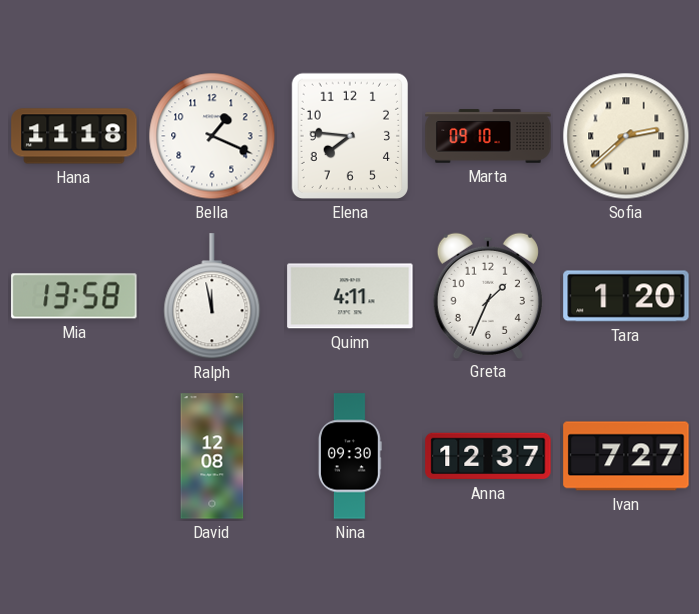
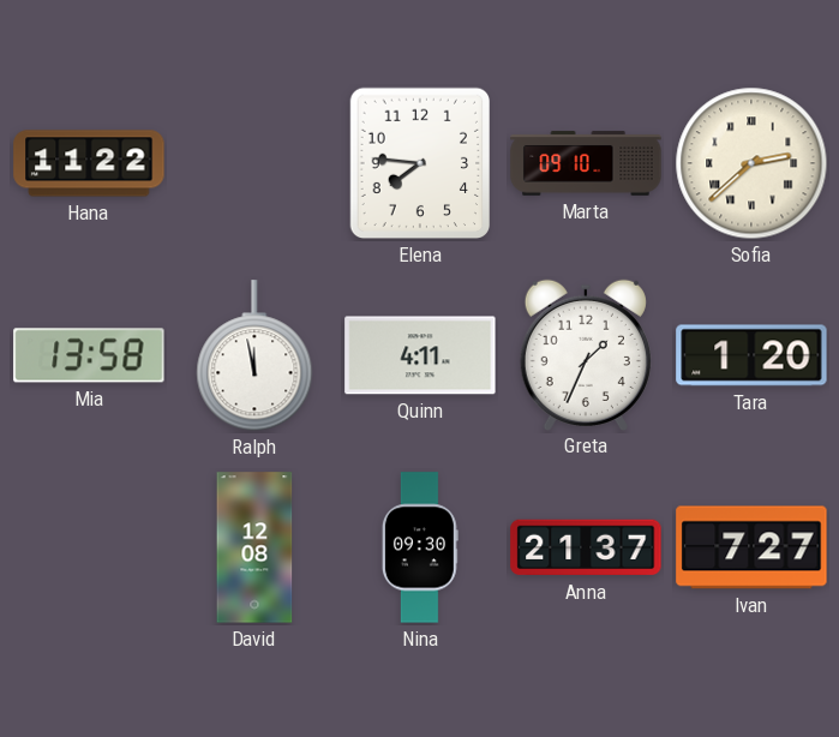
Hana: 11:18 -> 11:22
Bella: 1:19 -> none
Anna: 12:37 -> 21:37
